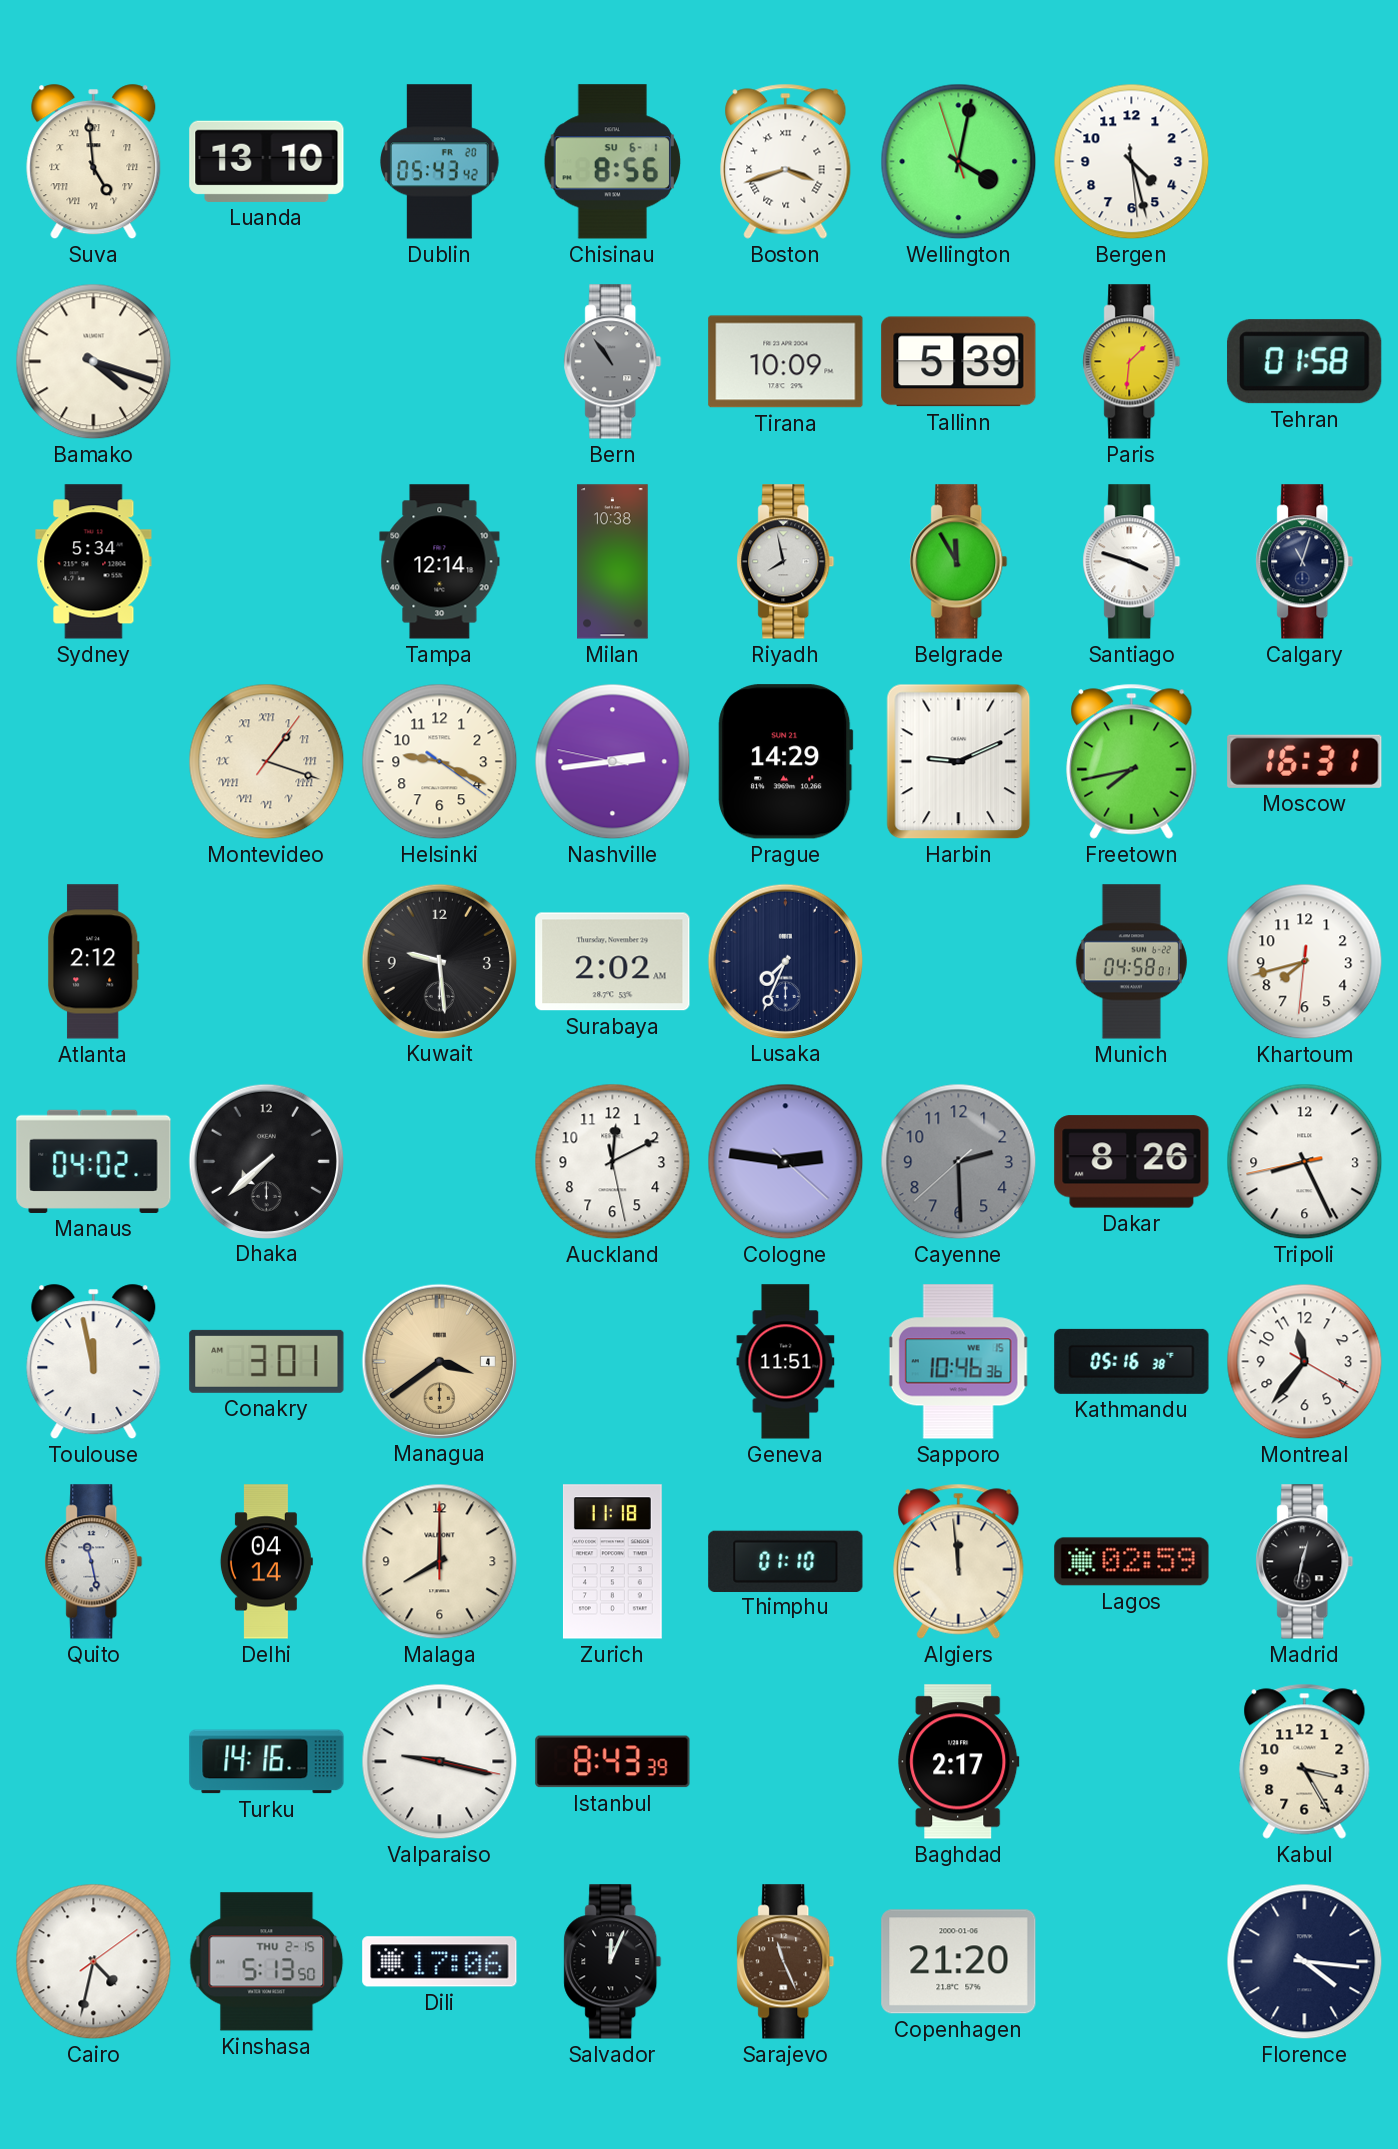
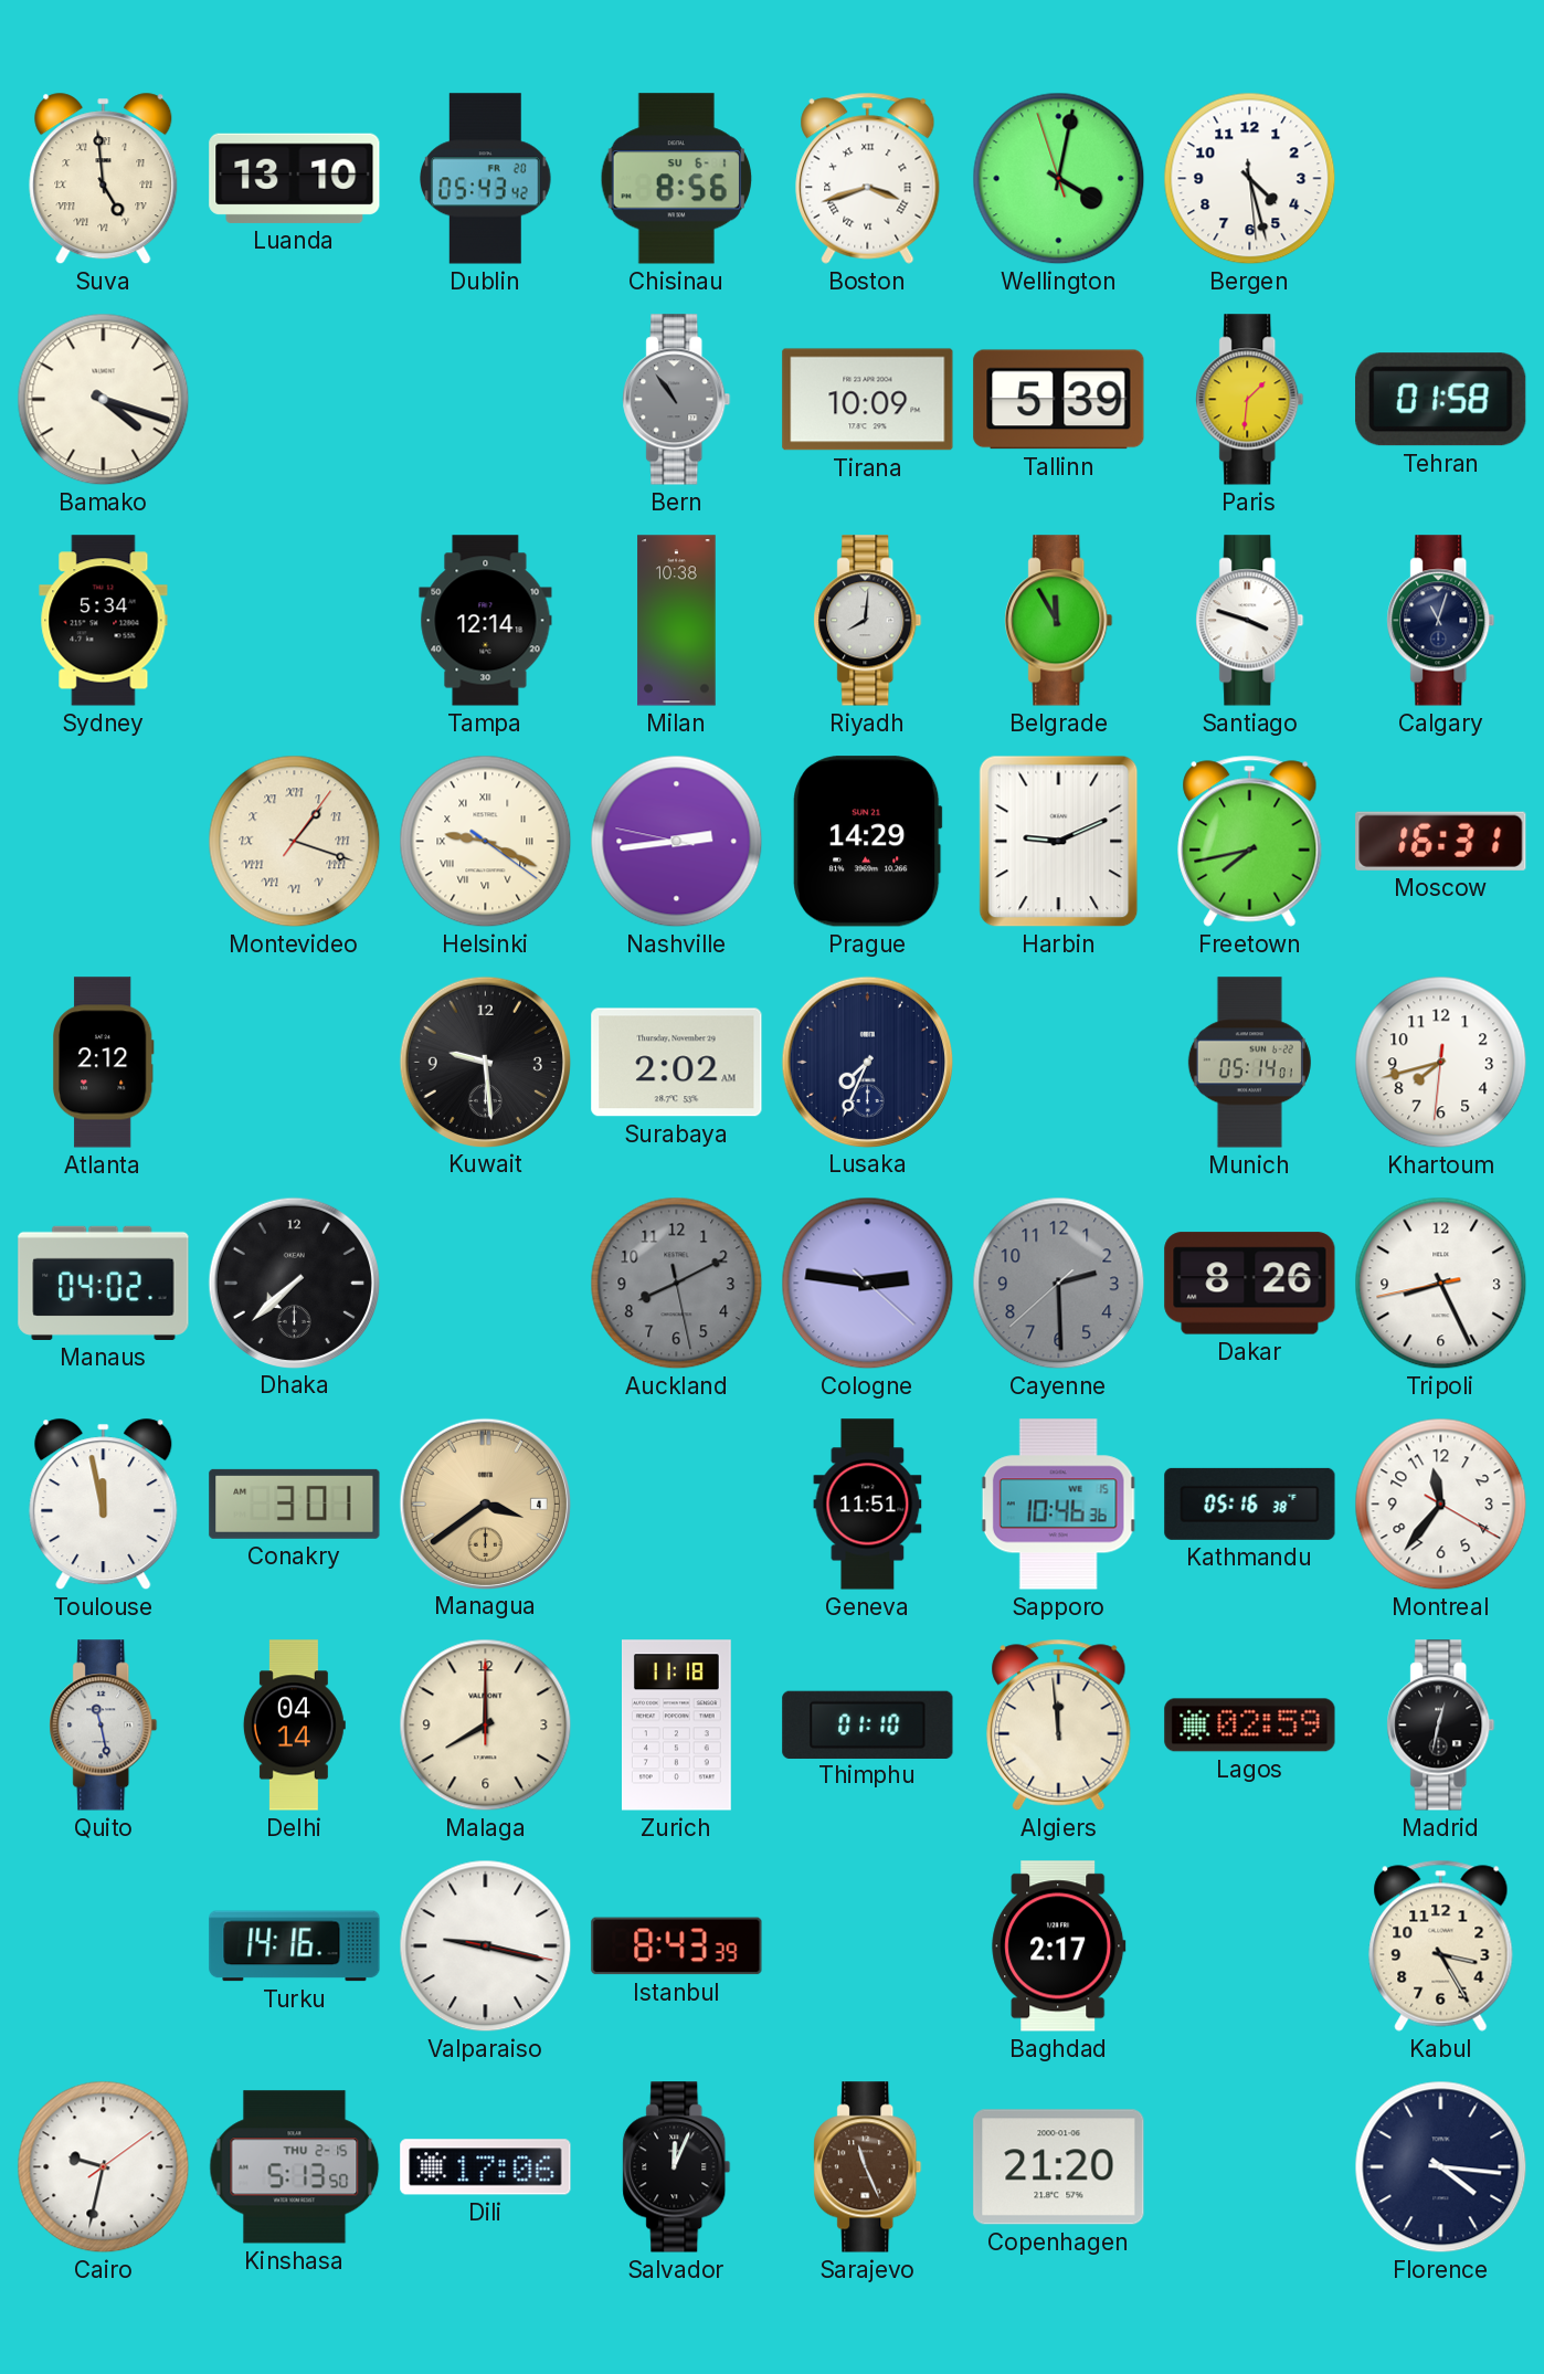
Riyadh: 7:58 -> 8:01
Helsinki numerals: Arabic -> Roman
Munich: 04:58 -> 05:14
Auckland: 12:10 -> 8:10
Auckland dial: white -> grey
Cairo: 4:32 -> 9:32
